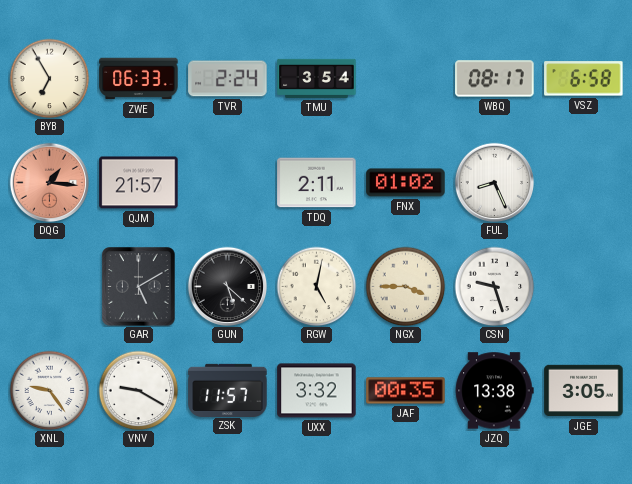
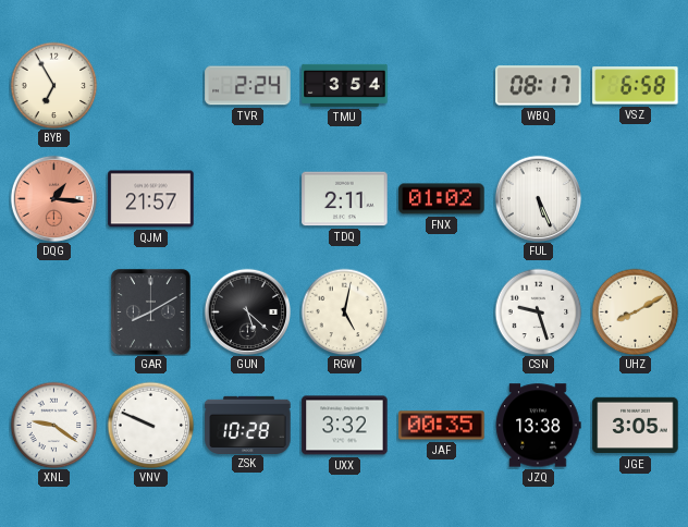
ZWE: 06:33 -> none
FUL: 8:26 -> 5:26
GAR: 5:10 -> 8:10
NGX: 3:45 -> none
UHZ: none -> 8:10
XNL: 9:24 -> 9:21
VNV: 9:20 -> 9:49
ZSK: 11:57 -> 10:28
